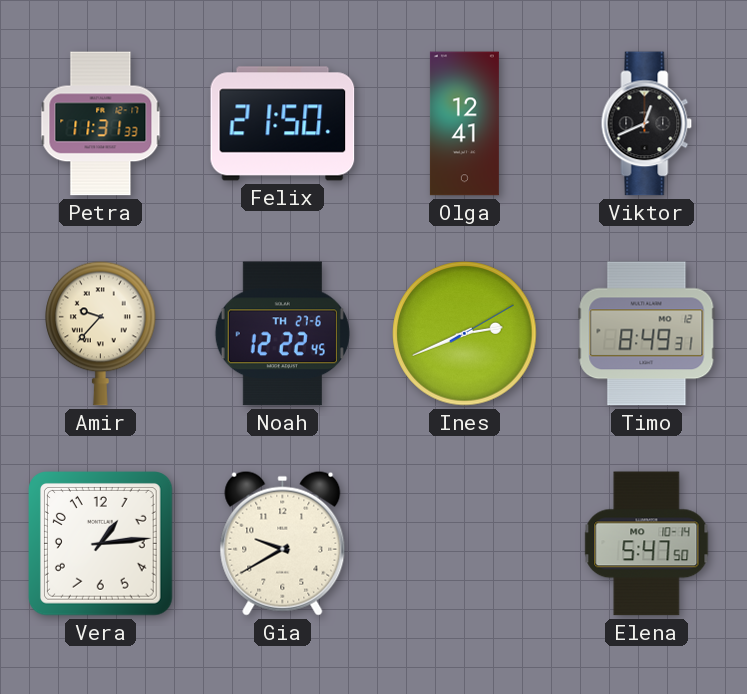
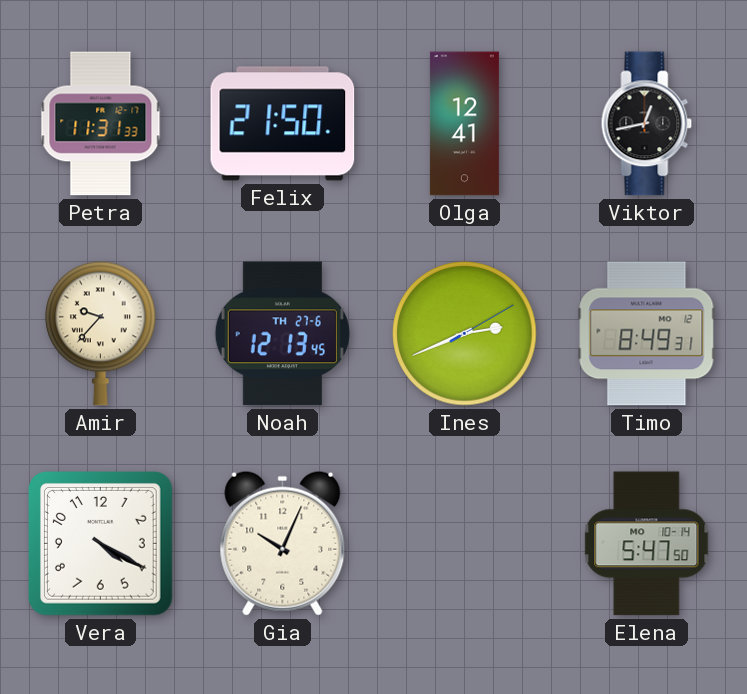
Viktor: 12:41 -> 12:43
Noah: 12:22 -> 12:13
Vera: 1:14 -> 4:20
Gia: 9:40 -> 10:04
